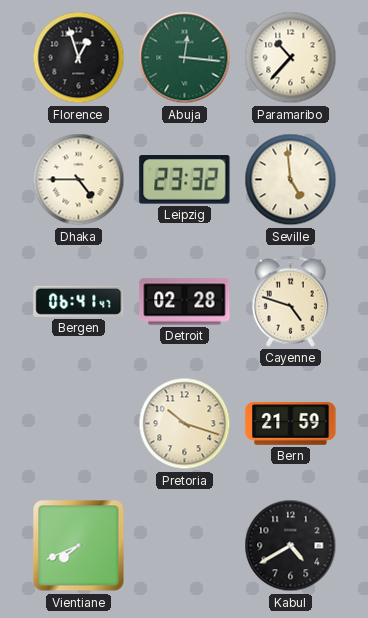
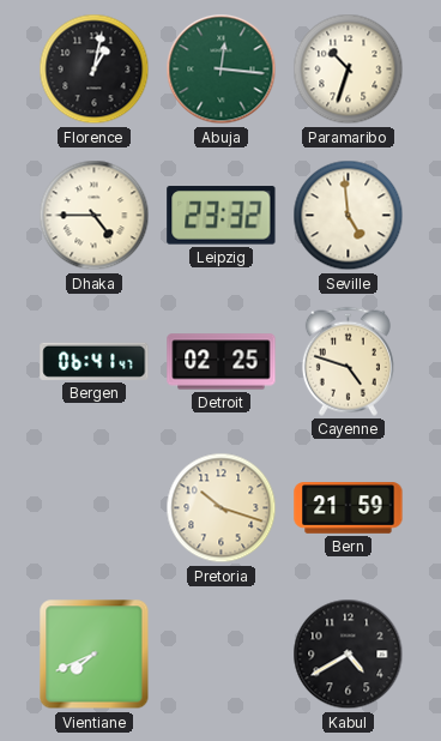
Florence: 12:57 -> 1:02
Paramaribo: 10:37 -> 10:33
Detroit: 02:28 -> 02:25
